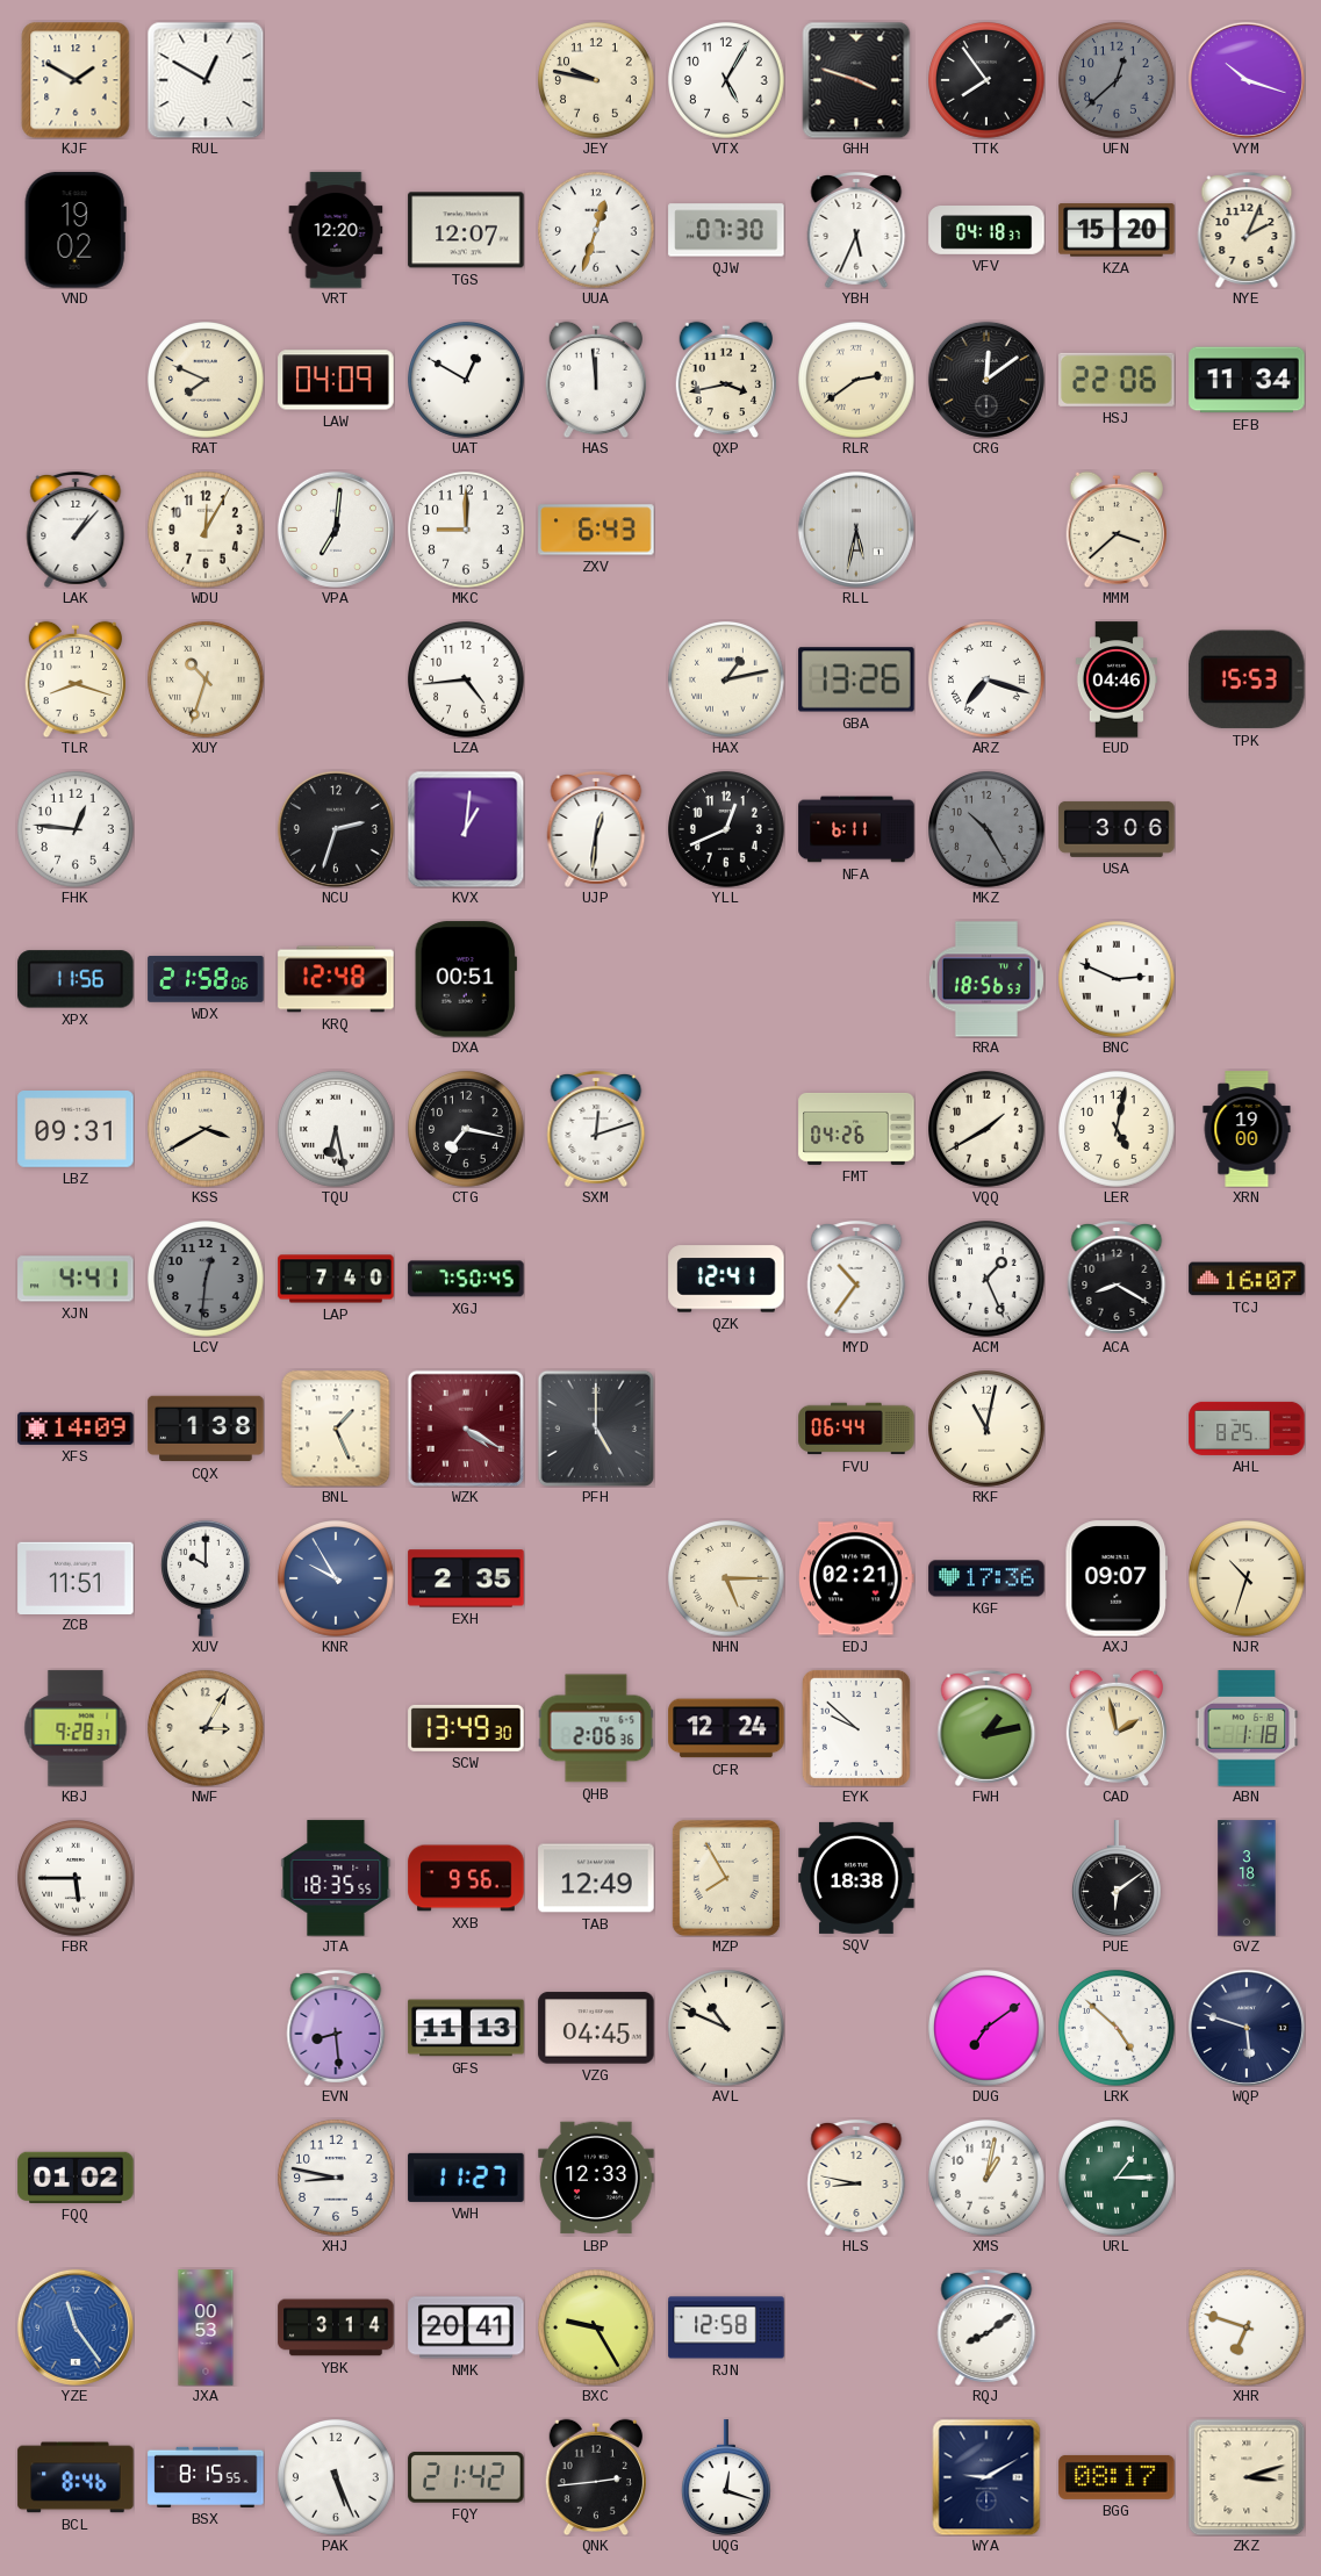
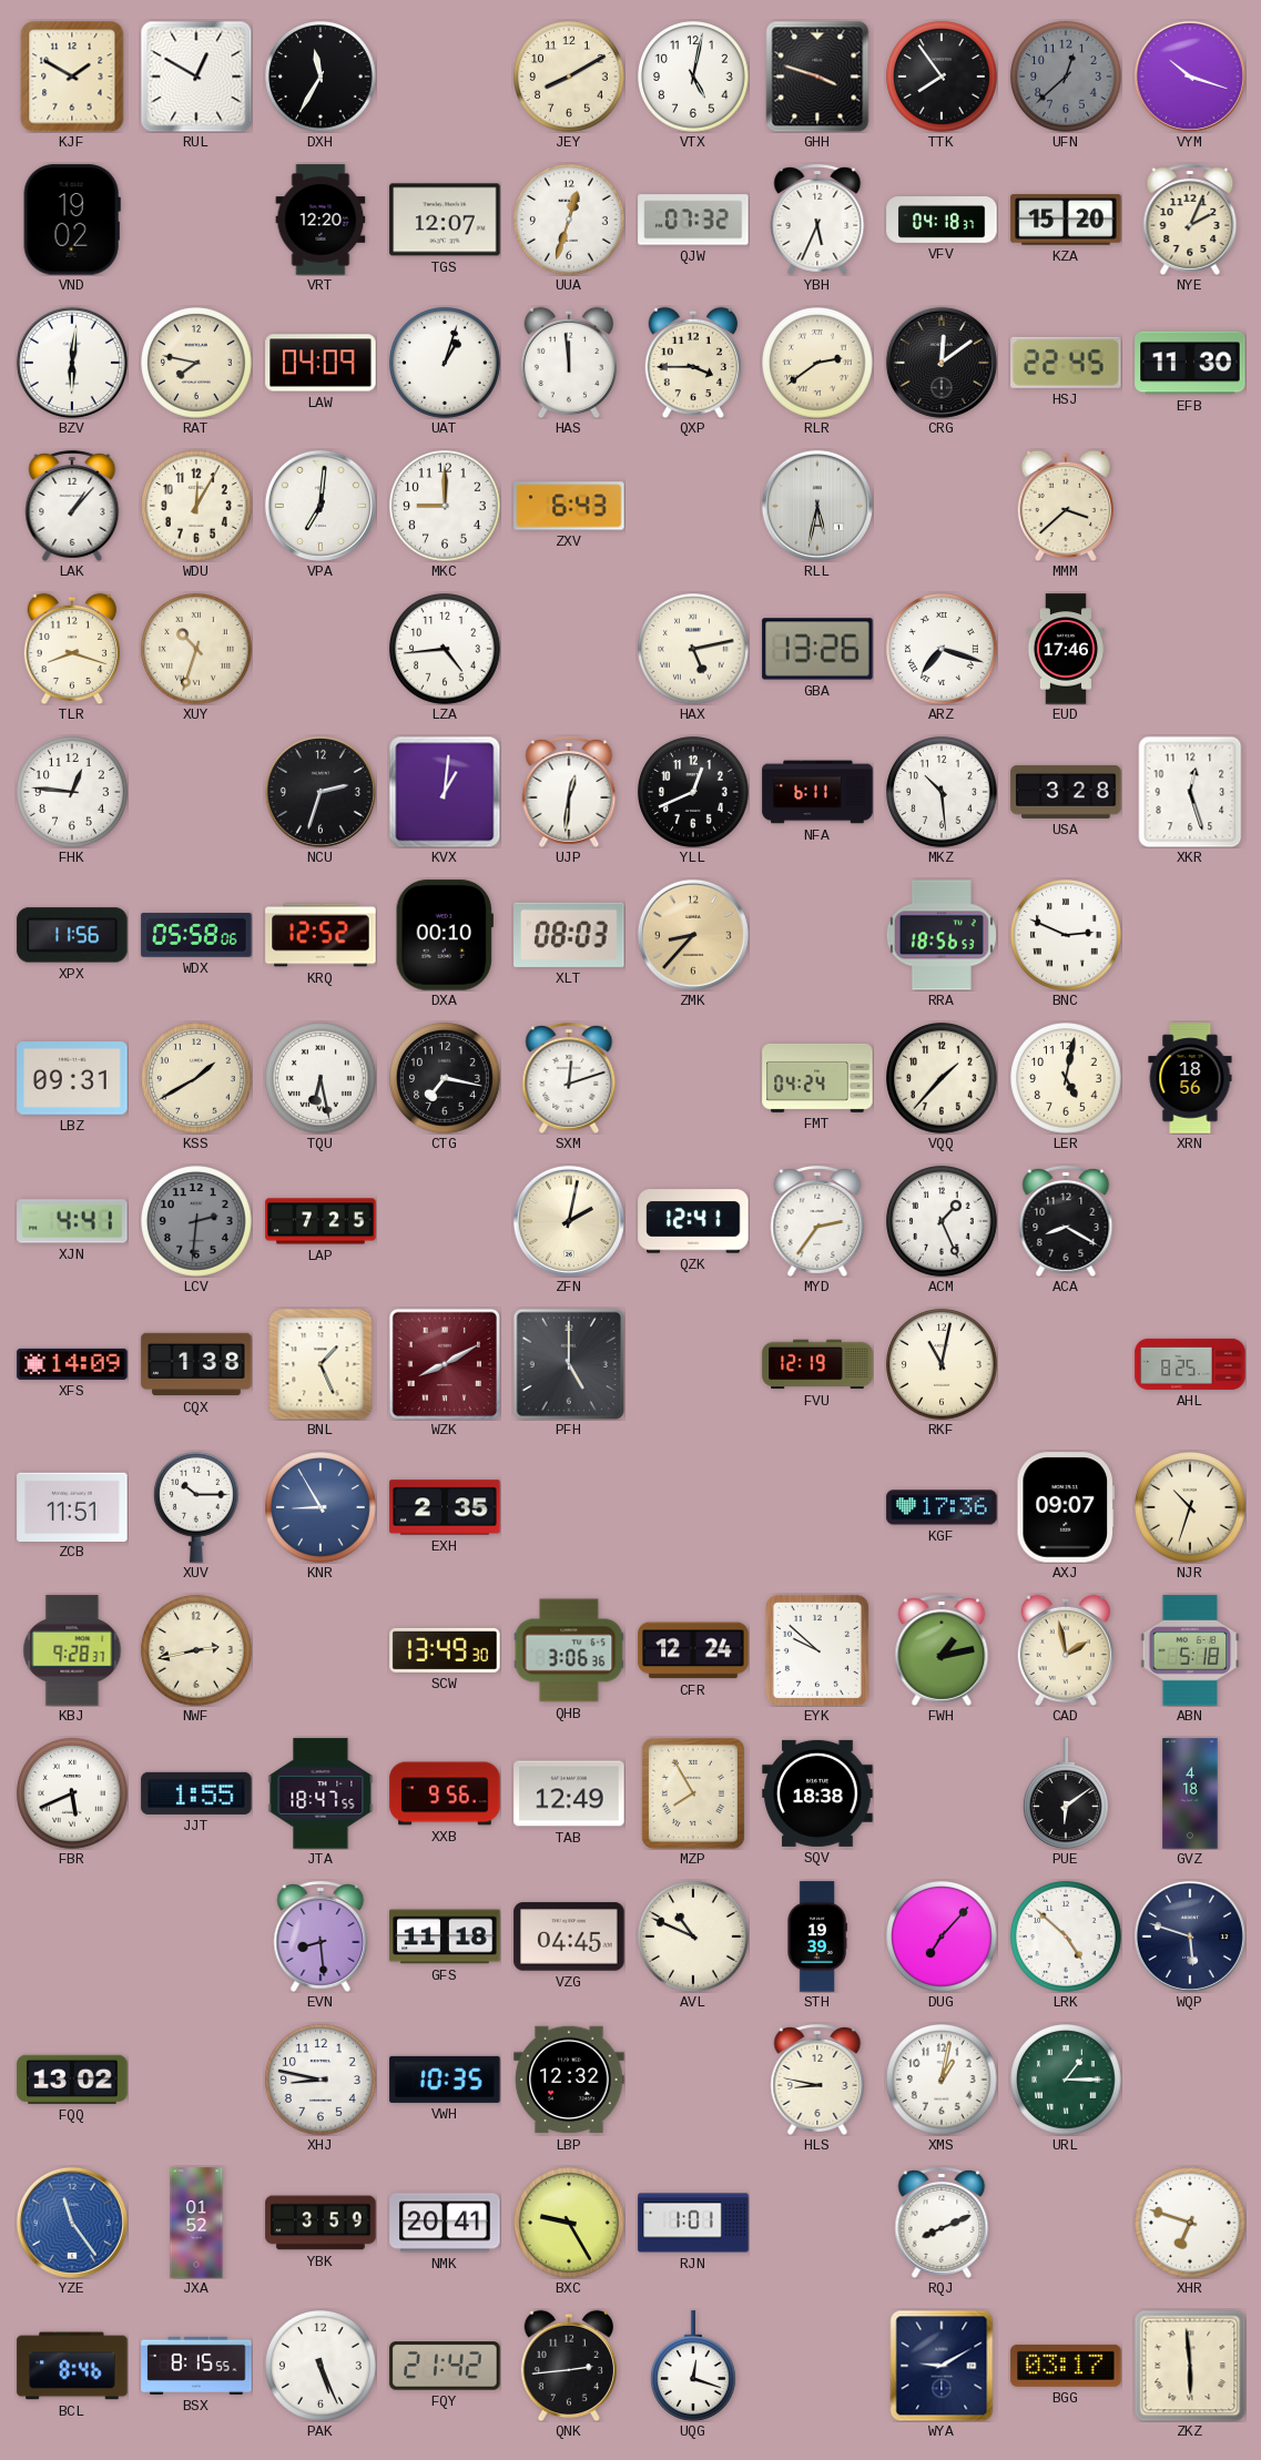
DXH: none -> 11:35
JEY: 9:47 -> 8:10
VTX: 5:05 -> 5:02
QJW: 07:30 -> 07:32
BZV: none -> 6:01
RAT: 7:49 -> 7:47
UAT: 12:50 -> 1:03
QXP: 3:43 -> 3:45
HSJ: 22:06 -> 22:45
EFB: 11:34 -> 11:30
HAX: 1:13 -> 5:13
EUD: 04:46 -> 17:46
TPK: 15:53 -> none
MKZ: 10:25 -> 10:29
MKZ dial: grey -> white
USA: 3:06 -> 3:28
XKR: none -> 12:27
WDX: 21:58 -> 05:58
KRQ: 12:48 -> 12:52
DXA: 00:51 -> 00:10
XLT: none -> 08:03
ZMK: none -> 8:37
KSS: 3:40 -> 1:40
FMT: 04:26 -> 04:24
VQQ: 1:40 -> 1:37
XRN: 19:00 -> 18:56
LCV: 12:31 -> 2:31
LAP: 7:40 -> 7:25
XGJ: 7:50 -> none
ZFN: none -> 2:02
MYD: 10:36 -> 2:36
TCJ: 16:07 -> none
WZK: 4:20 -> 8:10
FVU: 06:44 -> 12:19
XUV: 10:00 -> 10:15
KNR: 9:55 -> 8:55
NHN: 5:15 -> none
EDJ: 02:21 -> none
NWF: 3:05 -> 2:43
QHB: 2:06 -> 3:06
ABN: 1:18 -> 5:18
FBR: 5:45 -> 5:41
JJT: none -> 1:55
JTA: 18:35 -> 18:47
GVZ: 3:18 -> 4:18
GFS: 11:13 -> 11:18
STH: none -> 19:39
DUG: 7:09 -> 7:07
FQQ: 01:02 -> 13:02
VWH: 11:27 -> 10:35
LBP: 12:33 -> 12:32
JXA: 00:53 -> 01:52
YBK: 3:14 -> 3:59
RJN: 12:58 -> 1:01
RQJ: 8:09 -> 8:11
BGG: 08:17 -> 03:17
ZKZ: 3:12 -> 5:59
